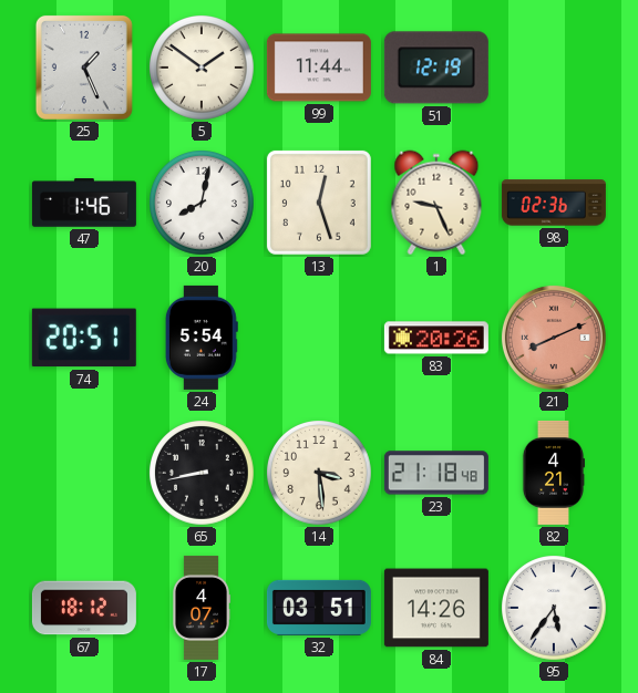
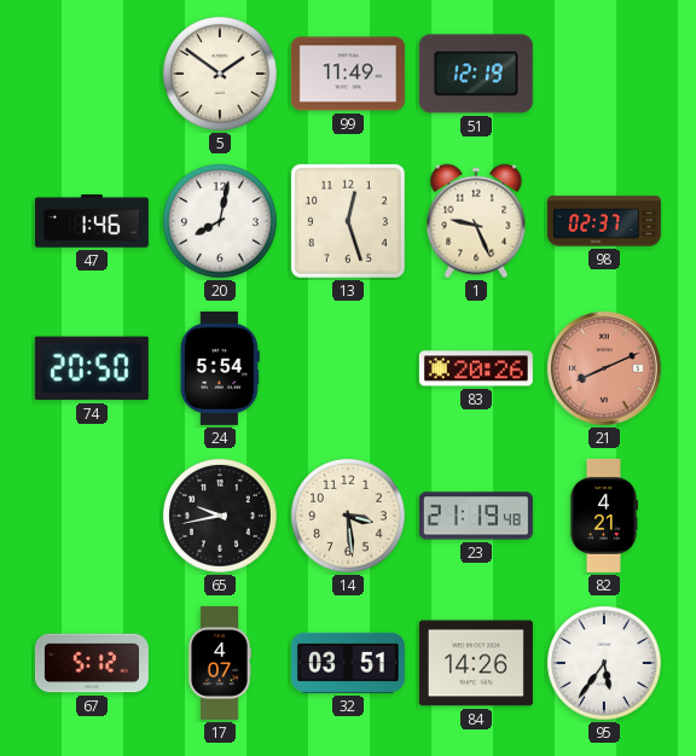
25: 1:26 -> none
99: 11:44 -> 11:49
98: 02:36 -> 02:37
74: 20:51 -> 20:50
65: 8:43 -> 9:43
23: 21:18 -> 21:19
67: 18:12 -> 5:12
